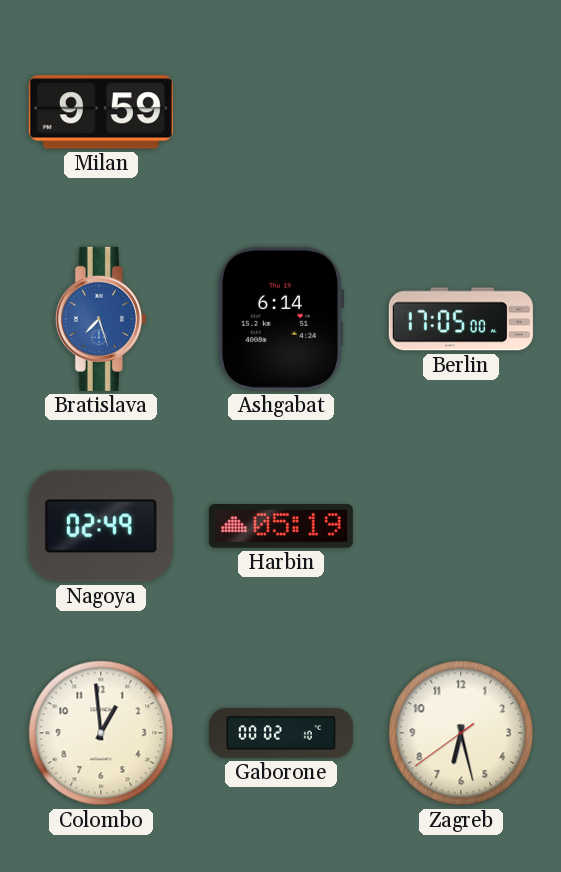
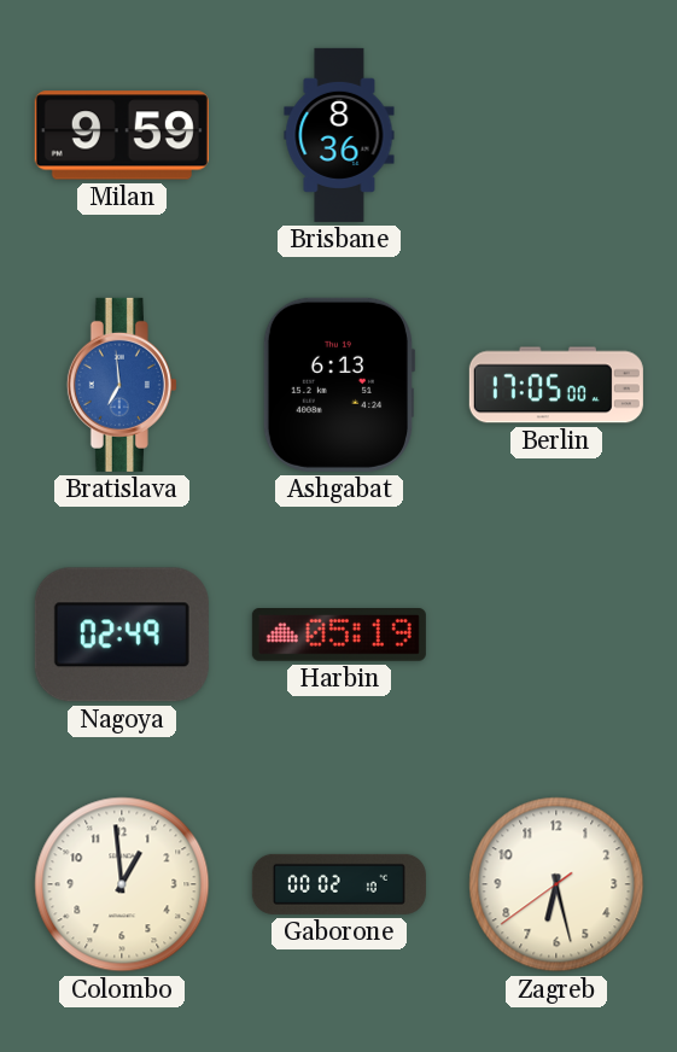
Brisbane: none -> 8:36
Bratislava: 7:27 -> 6:59
Ashgabat: 6:14 -> 6:13
